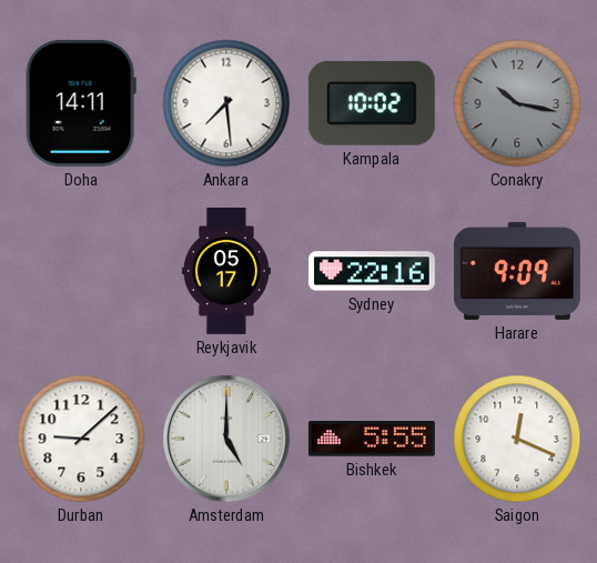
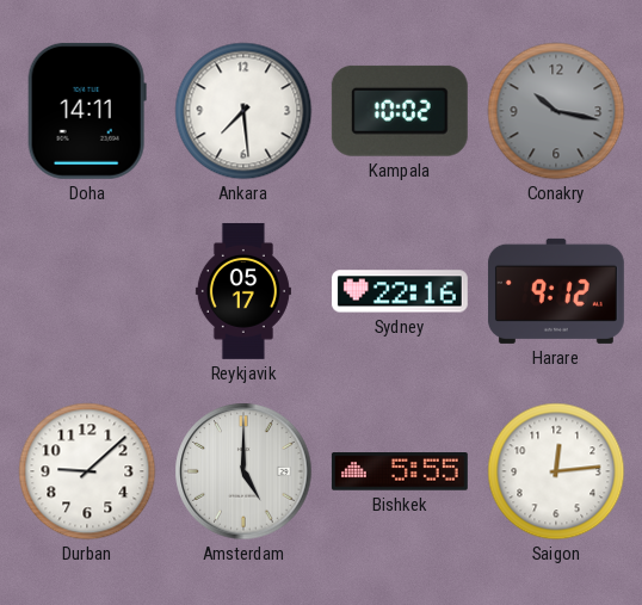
Harare: 9:09 -> 9:12
Saigon: 12:19 -> 12:14
